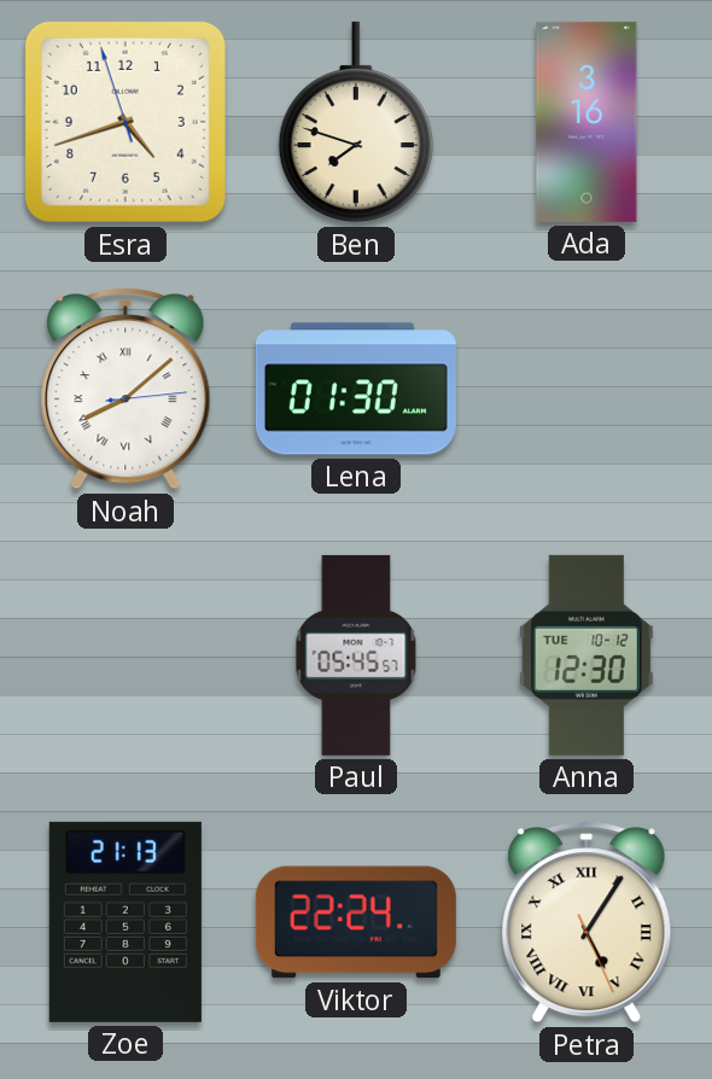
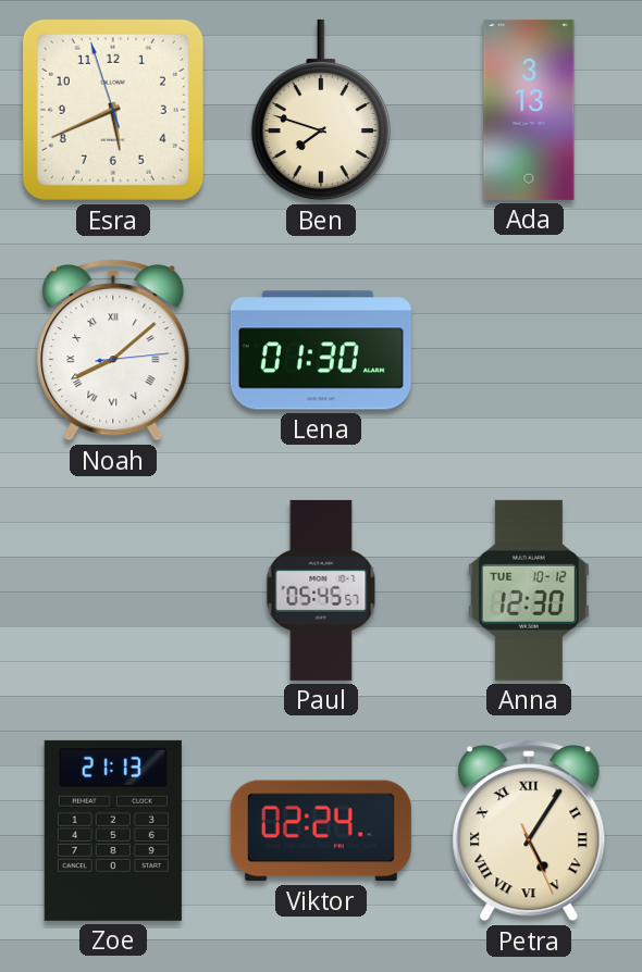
Esra: 4:41 -> 5:40
Ada: 3:16 -> 3:13
Viktor: 22:24 -> 02:24
